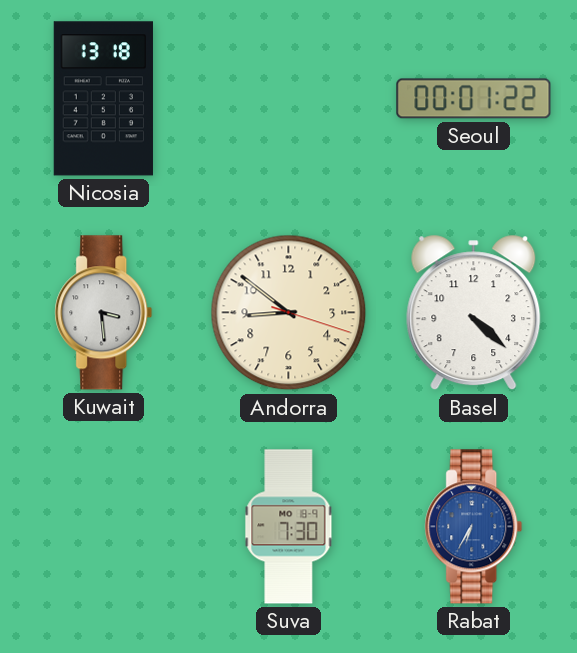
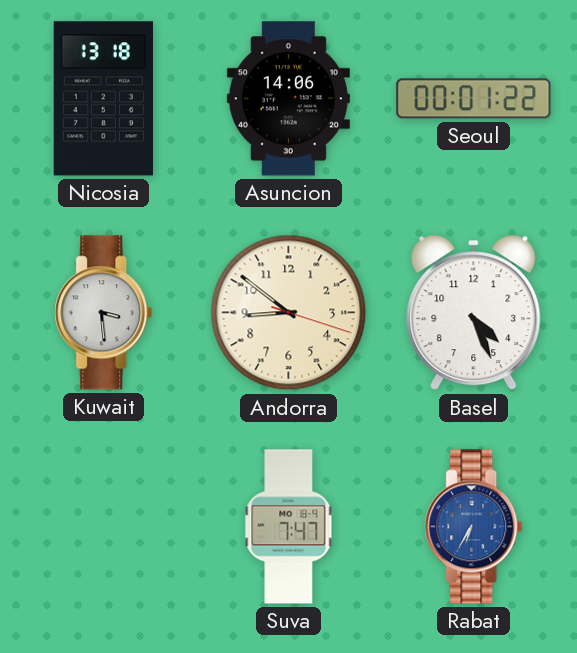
Asuncion: none -> 14:06
Basel: 4:22 -> 4:26
Suva: 7:30 -> 7:47
